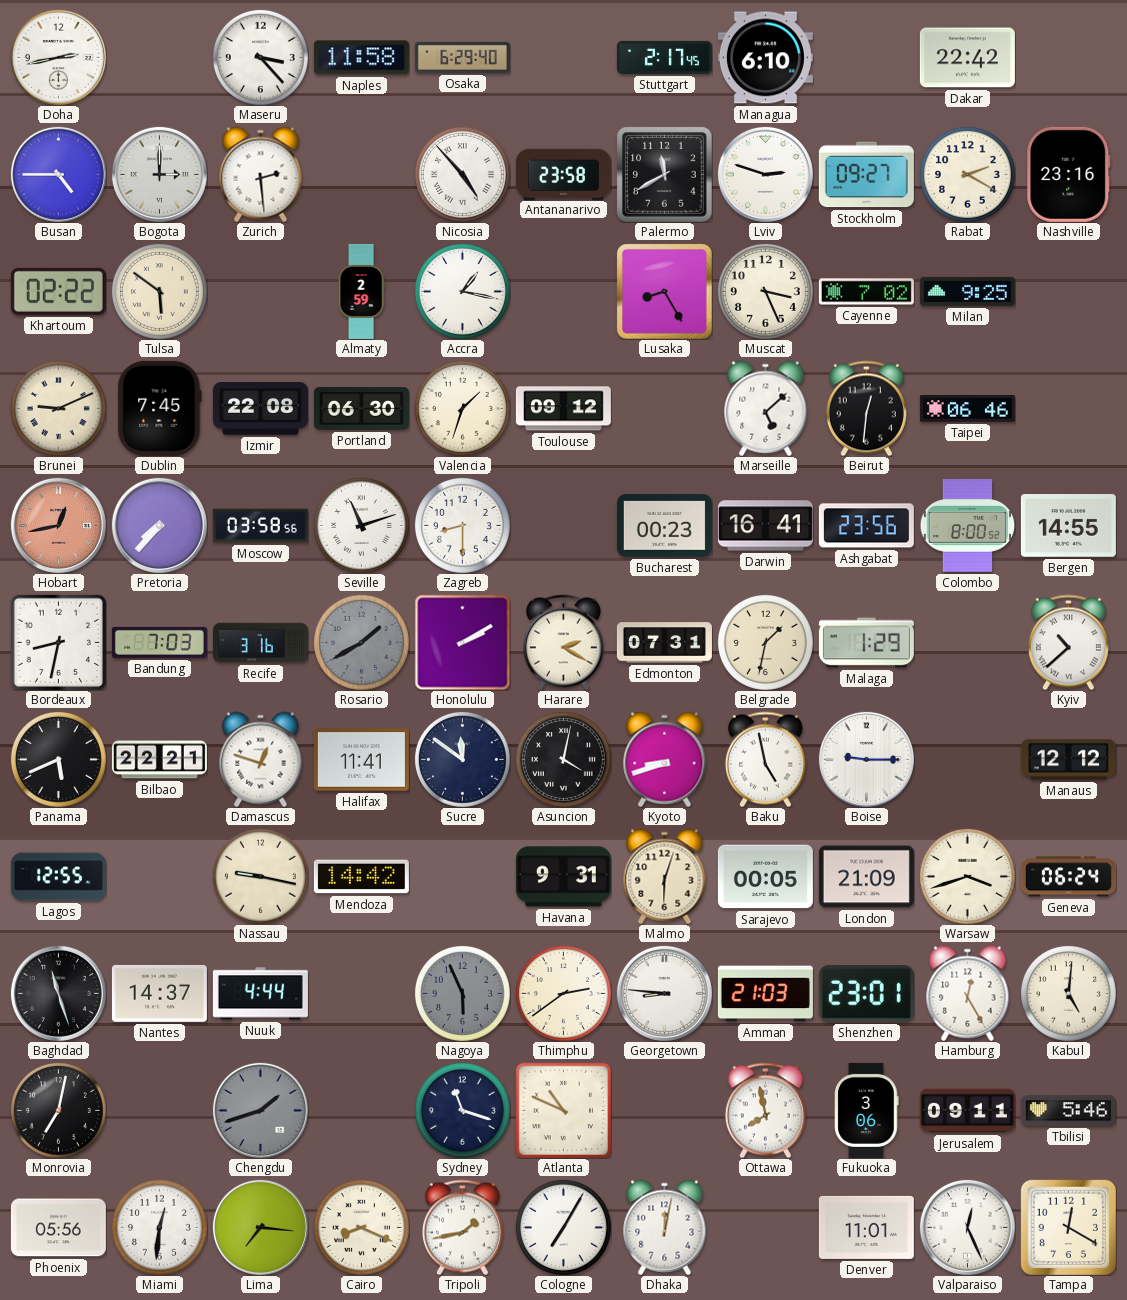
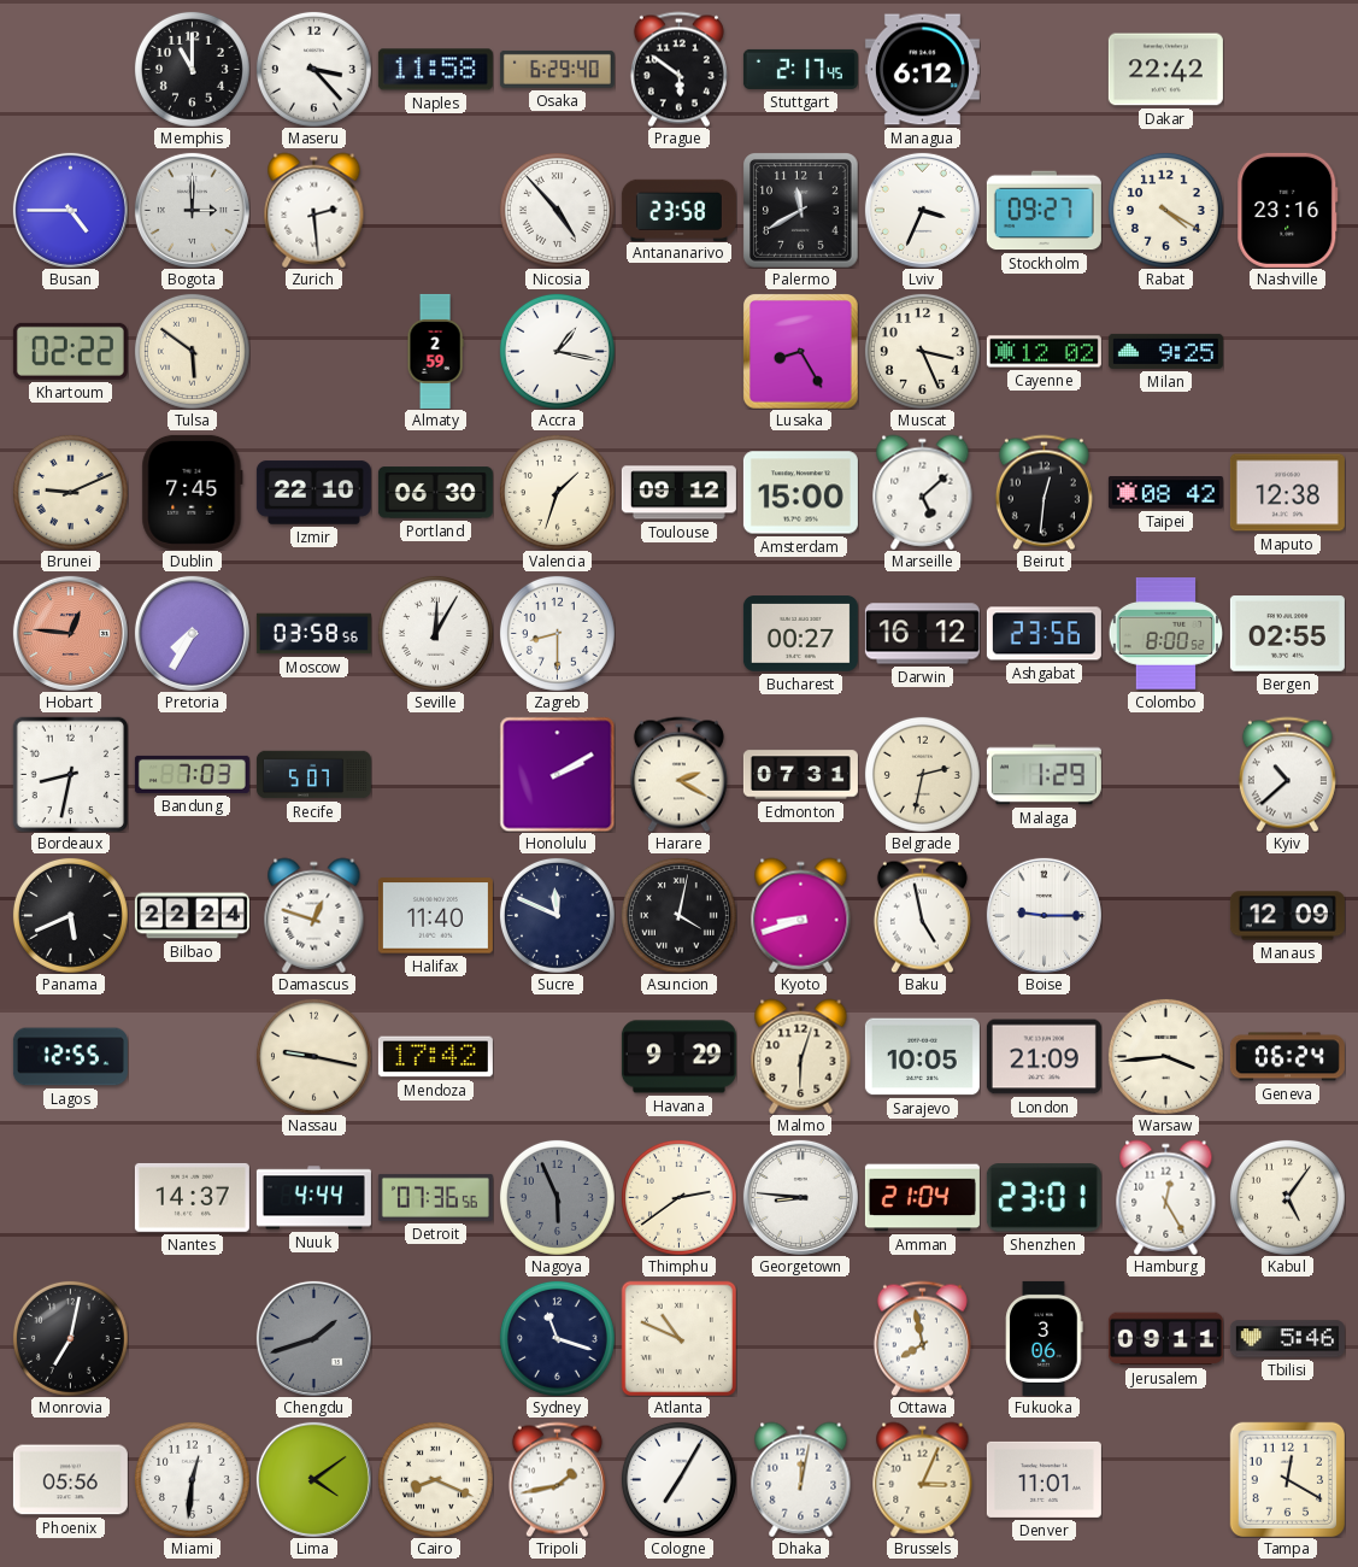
Doha: 2:43 -> none
Memphis: none -> 11:00
Prague: none -> 5:51
Managua: 6:10 -> 6:12
Lviv: 2:48 -> 3:34
Rabat: 2:20 -> 4:20
Cayenne: 7:02 -> 12:02
Izmir: 22:08 -> 22:10
Amsterdam: none -> 15:00
Taipei: 06:46 -> 08:42
Maputo: none -> 12:38
Hobart: 12:43 -> 12:46
Pretoria: 7:37 -> 7:35
Seville: 11:12 -> 12:05
Bucharest: 00:23 -> 00:27
Darwin: 16:41 -> 16:12
Bergen: 14:55 -> 02:55
Recife: 3:16 -> 5:07
Rosario: 1:40 -> none
Belgrade: 1:32 -> 2:32
Bilbao: 22:21 -> 22:24
Halifax: 11:41 -> 11:40
Sucre: 11:51 -> 11:49
Manaus: 12:12 -> 12:09
Mendoza: 14:42 -> 17:42
Havana: 9:31 -> 9:29
Sarajevo: 00:05 -> 10:05
Warsaw: 3:42 -> 3:44
Baghdad: 11:27 -> none
Detroit: none -> 07:36
Amman: 21:03 -> 21:04
Kabul: 5:01 -> 5:06
Lima: 7:16 -> 4:09
Brussels: none -> 3:04
Valparaiso: 12:26 -> none
